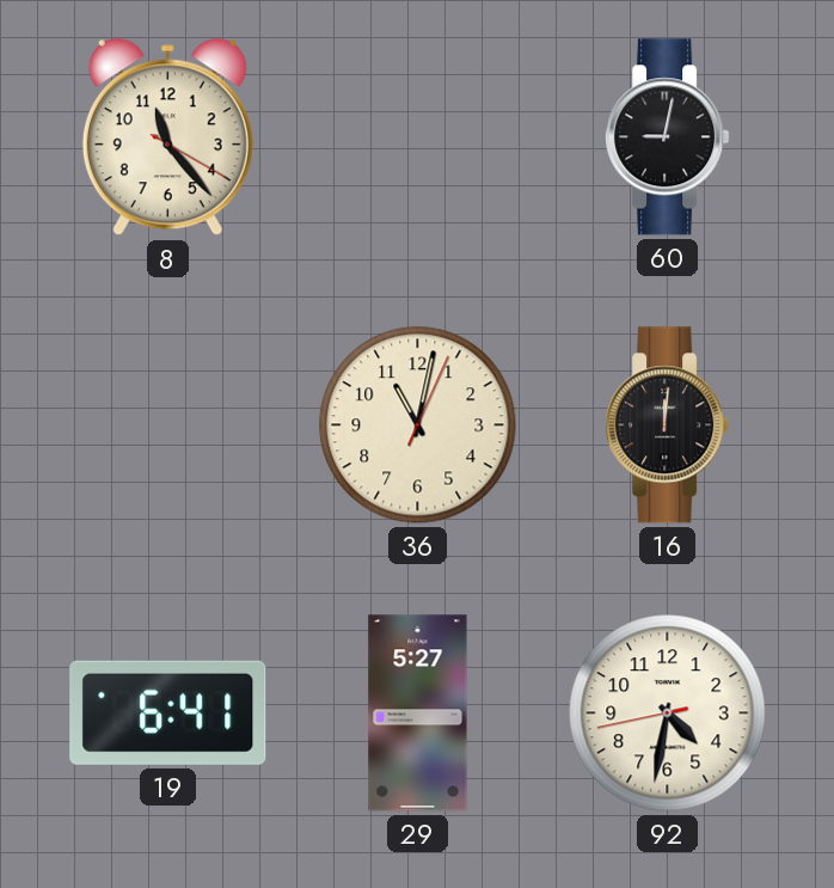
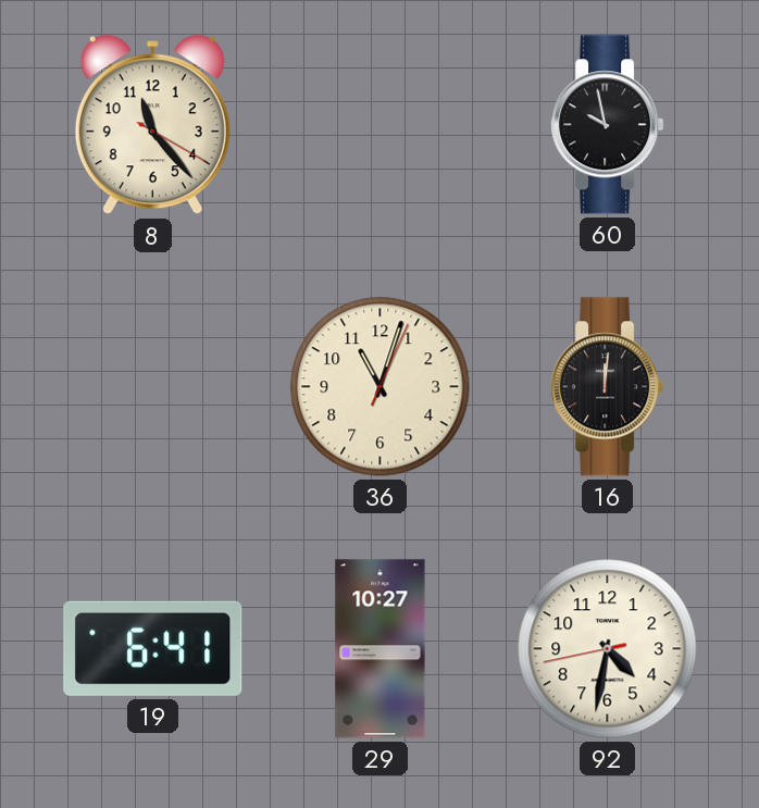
60: 9:02 -> 9:58
36: 11:02 -> 11:03
29: 5:27 -> 10:27
